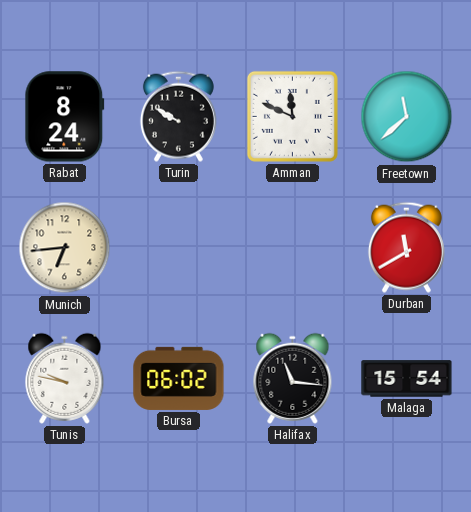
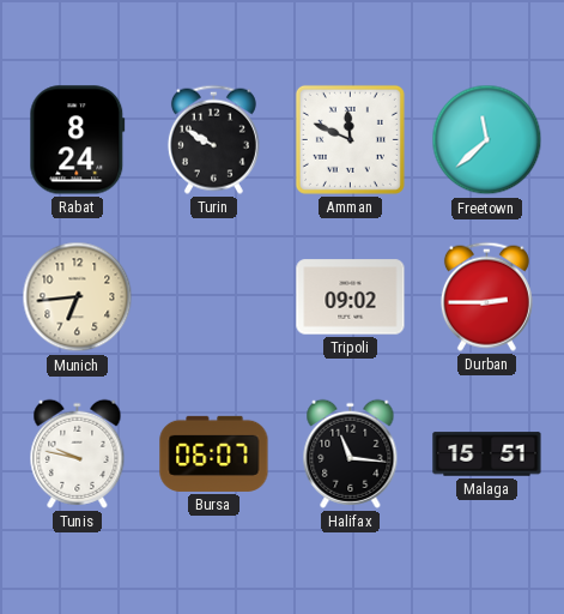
Tripoli: none -> 09:02
Durban: 11:40 -> 2:45
Bursa: 06:02 -> 06:07
Malaga: 15:54 -> 15:51
